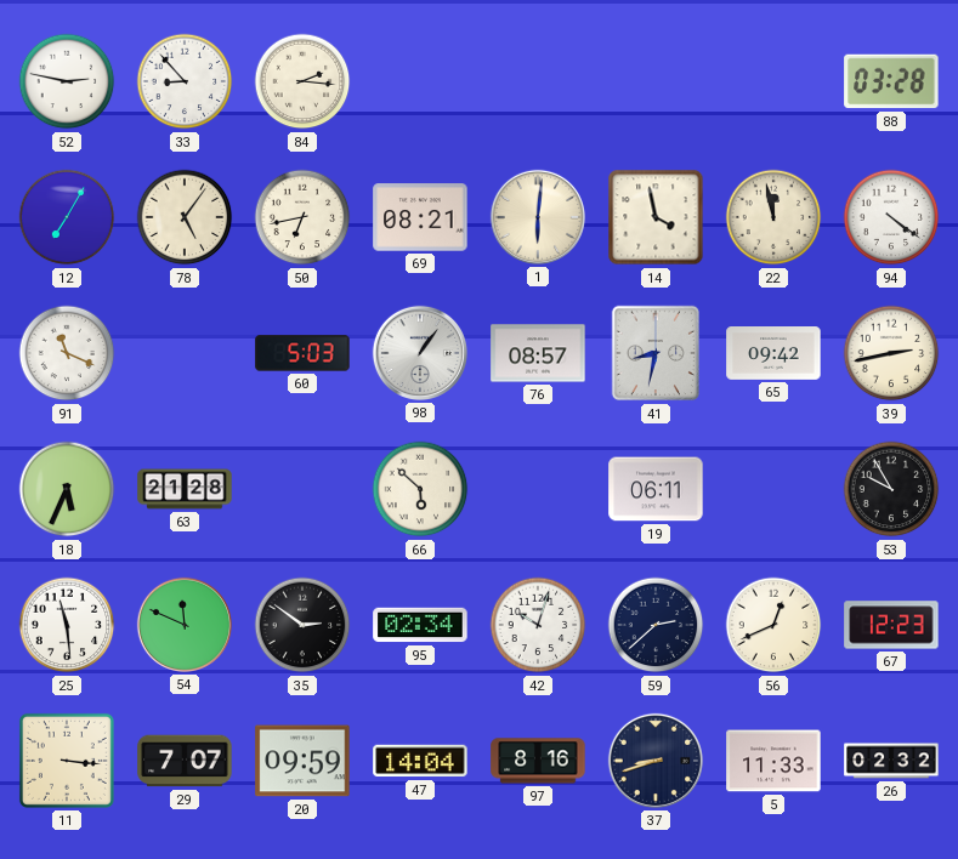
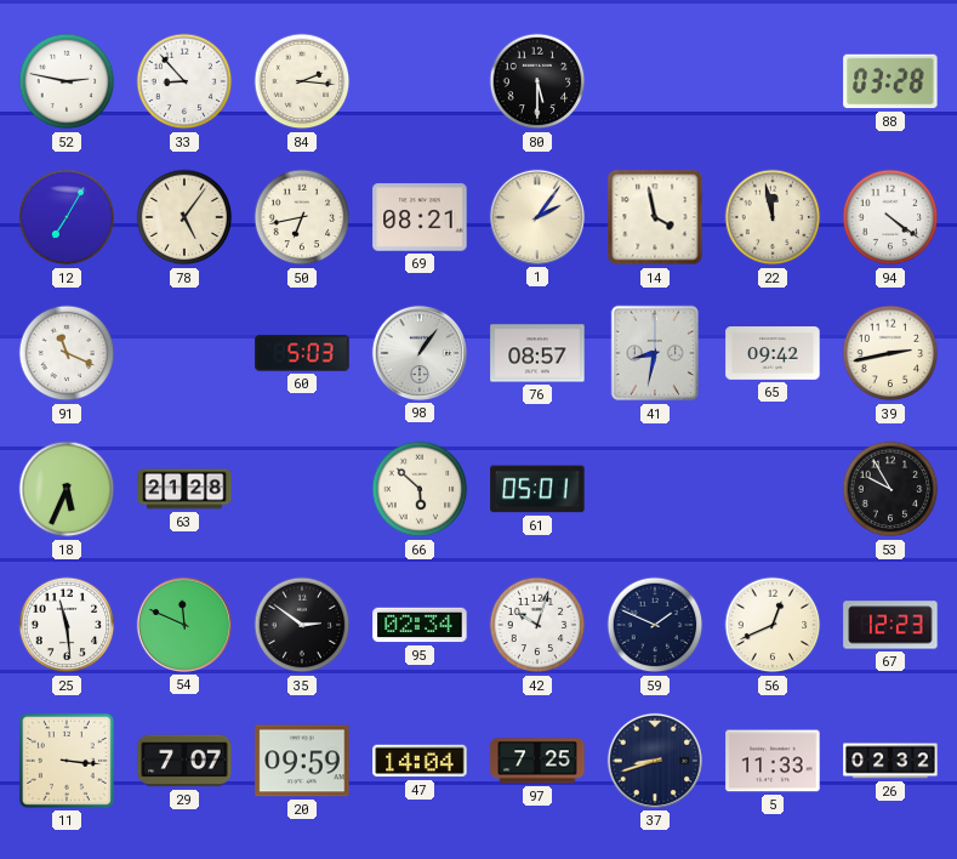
80: none -> 5:30
1: 6:01 -> 2:06
61: none -> 05:01
19: 06:11 -> none
59: 2:38 -> 1:49
97: 8:16 -> 7:25
